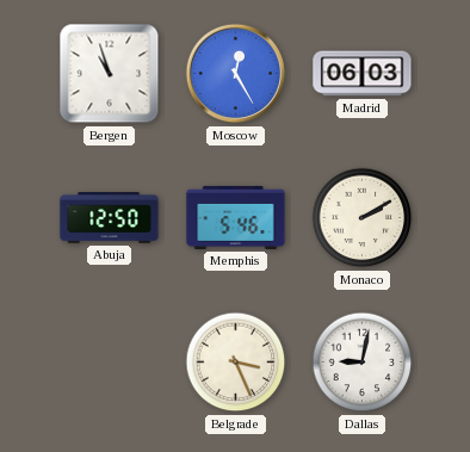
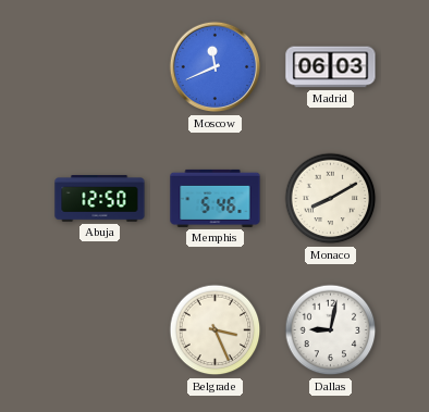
Bergen: 10:57 -> none
Moscow: 12:25 -> 11:41
Monaco: 2:10 -> 8:10
